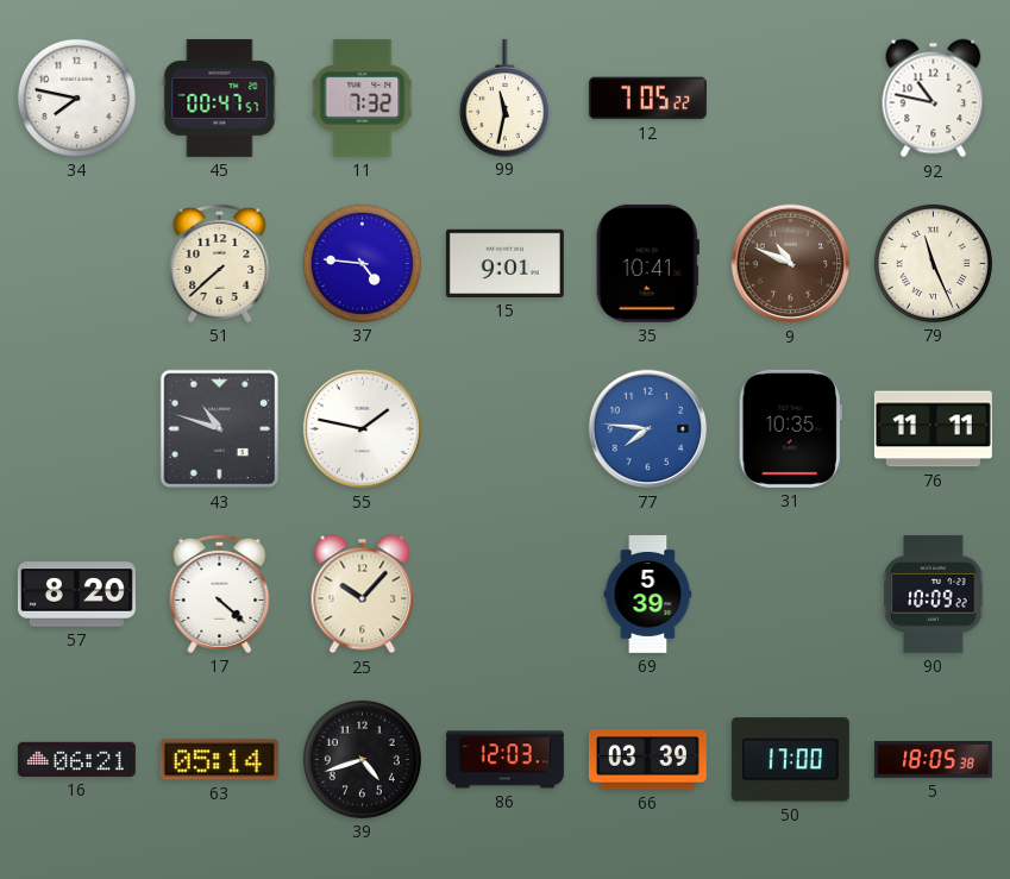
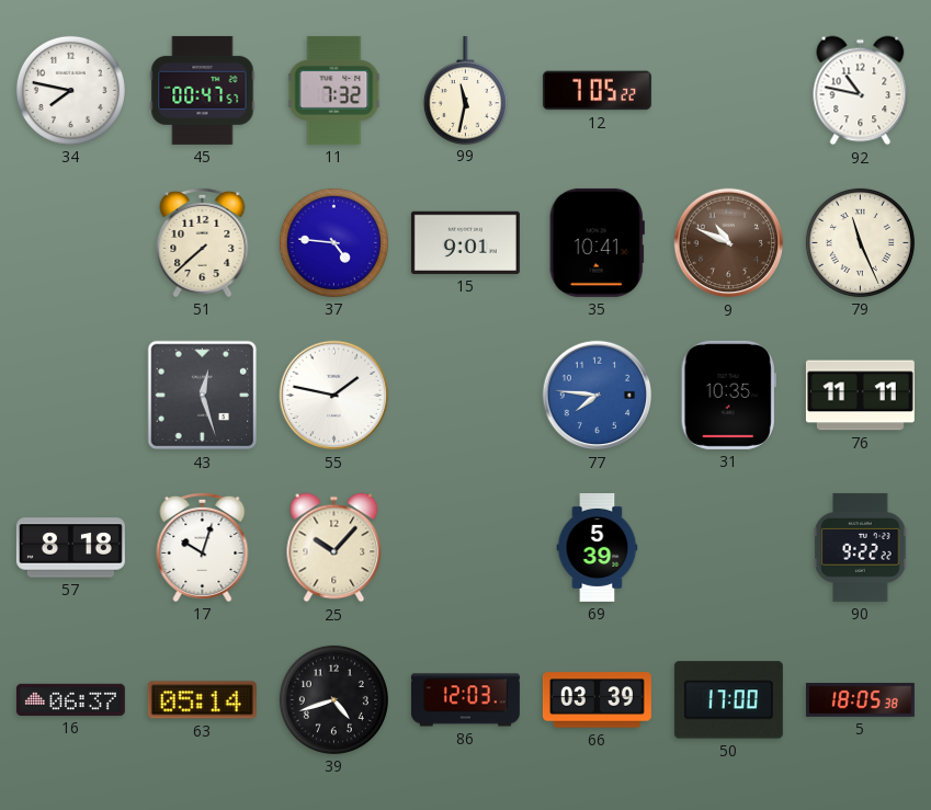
43: 10:48 -> 12:27
57: 8:20 -> 8:18
17: 4:22 -> 10:03
90: 10:09 -> 9:22
16: 06:21 -> 06:37
